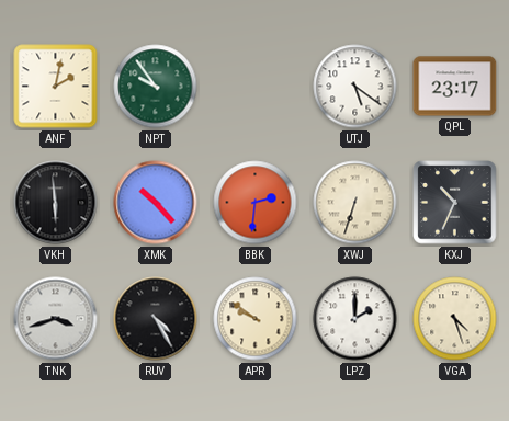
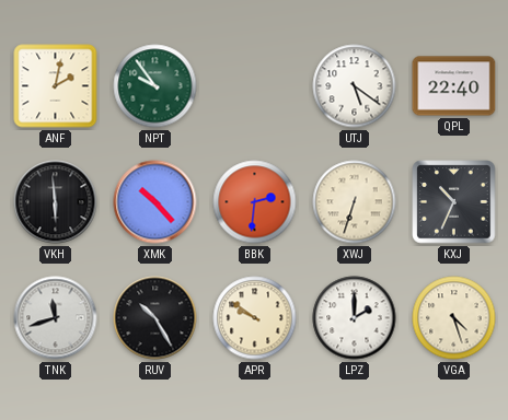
QPL: 23:17 -> 22:40
TNK: 3:42 -> 11:42
RUV: 4:25 -> 10:25
